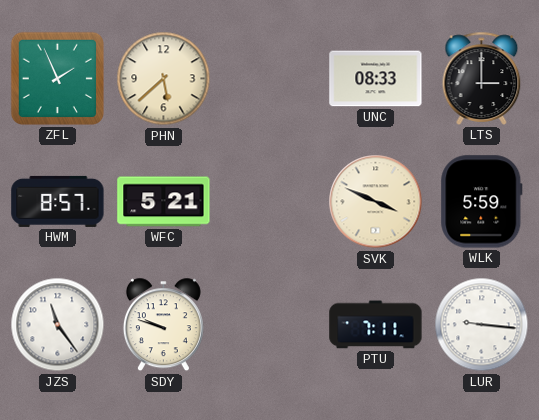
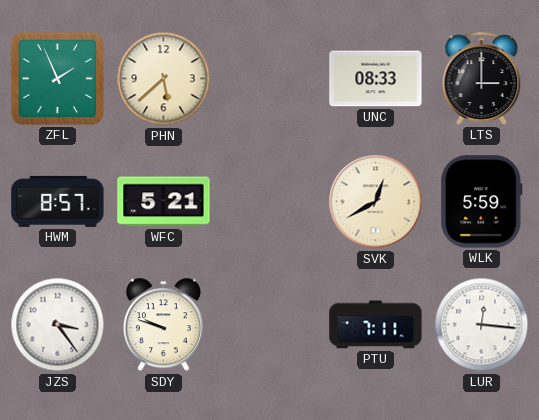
SVK: 3:49 -> 12:40
JZS: 11:24 -> 3:24
LUR: 9:16 -> 12:16
